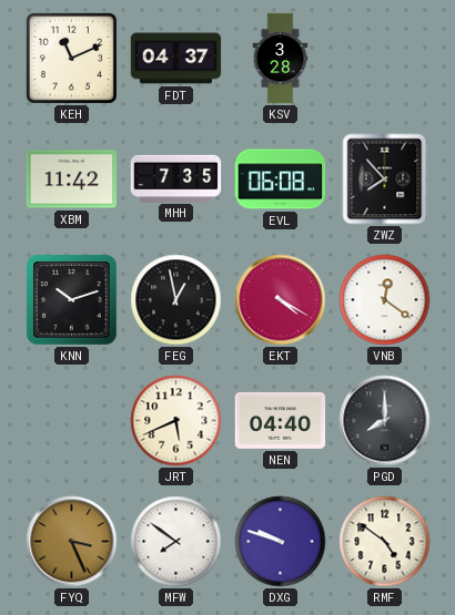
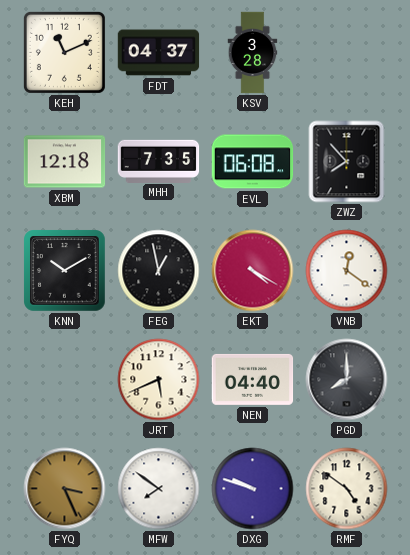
XBM: 11:42 -> 12:18
KNN: 10:12 -> 10:10
